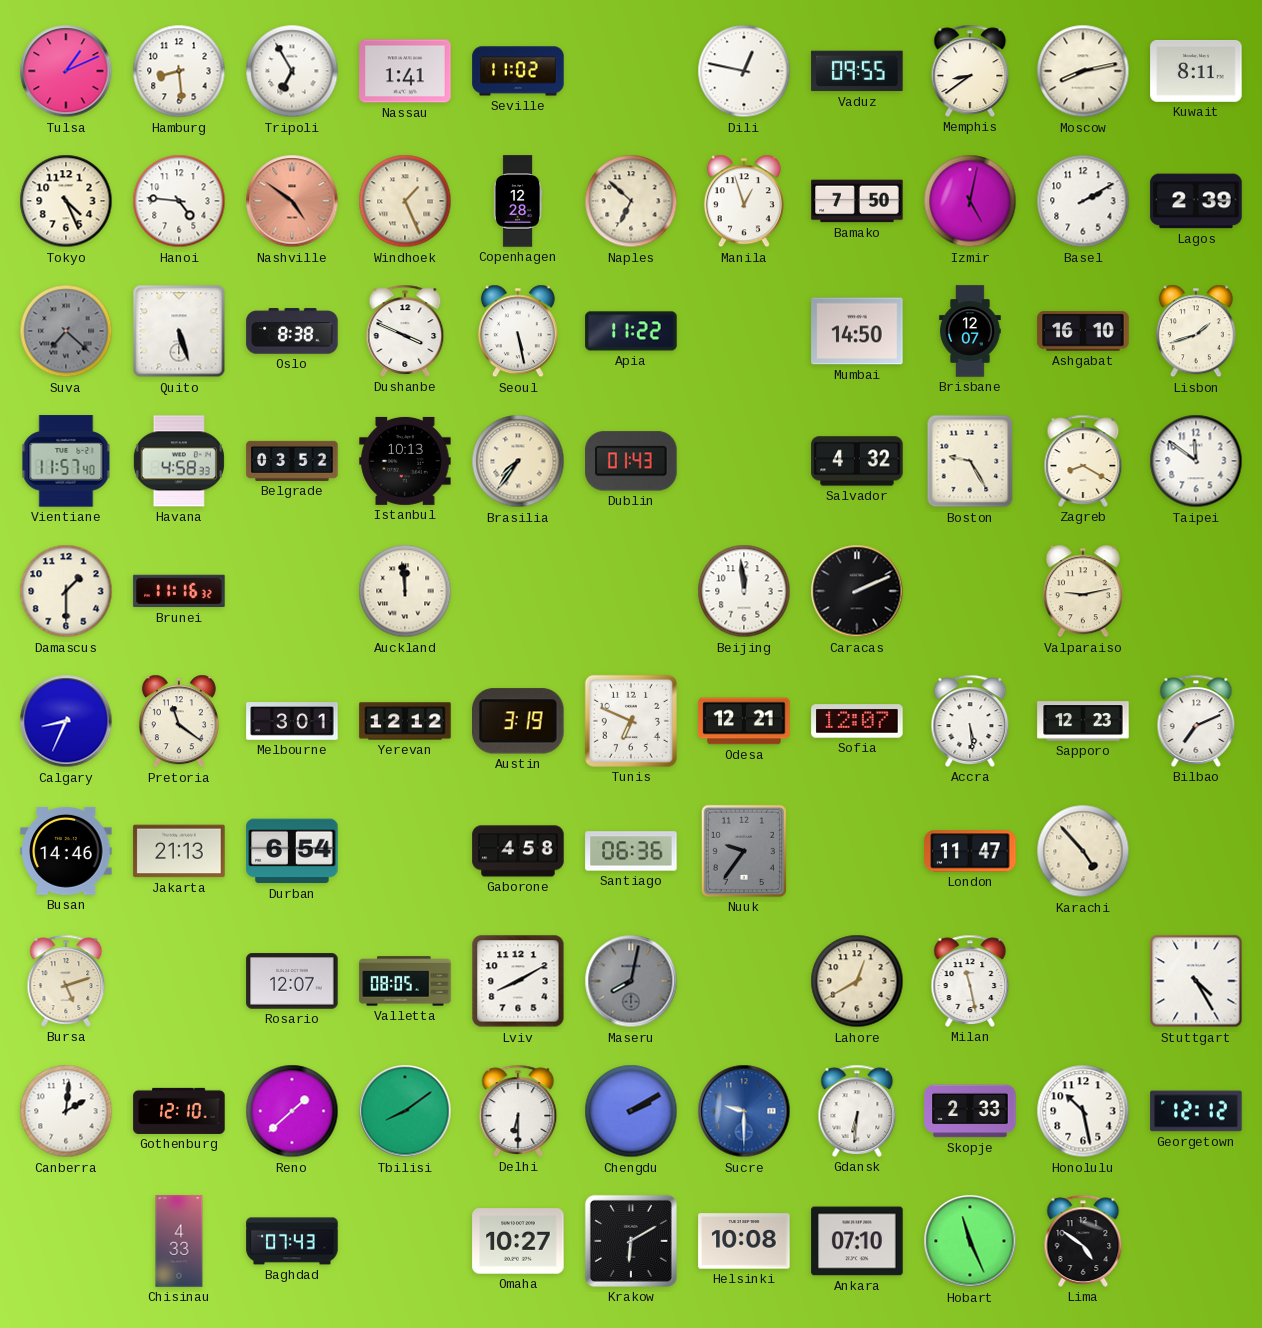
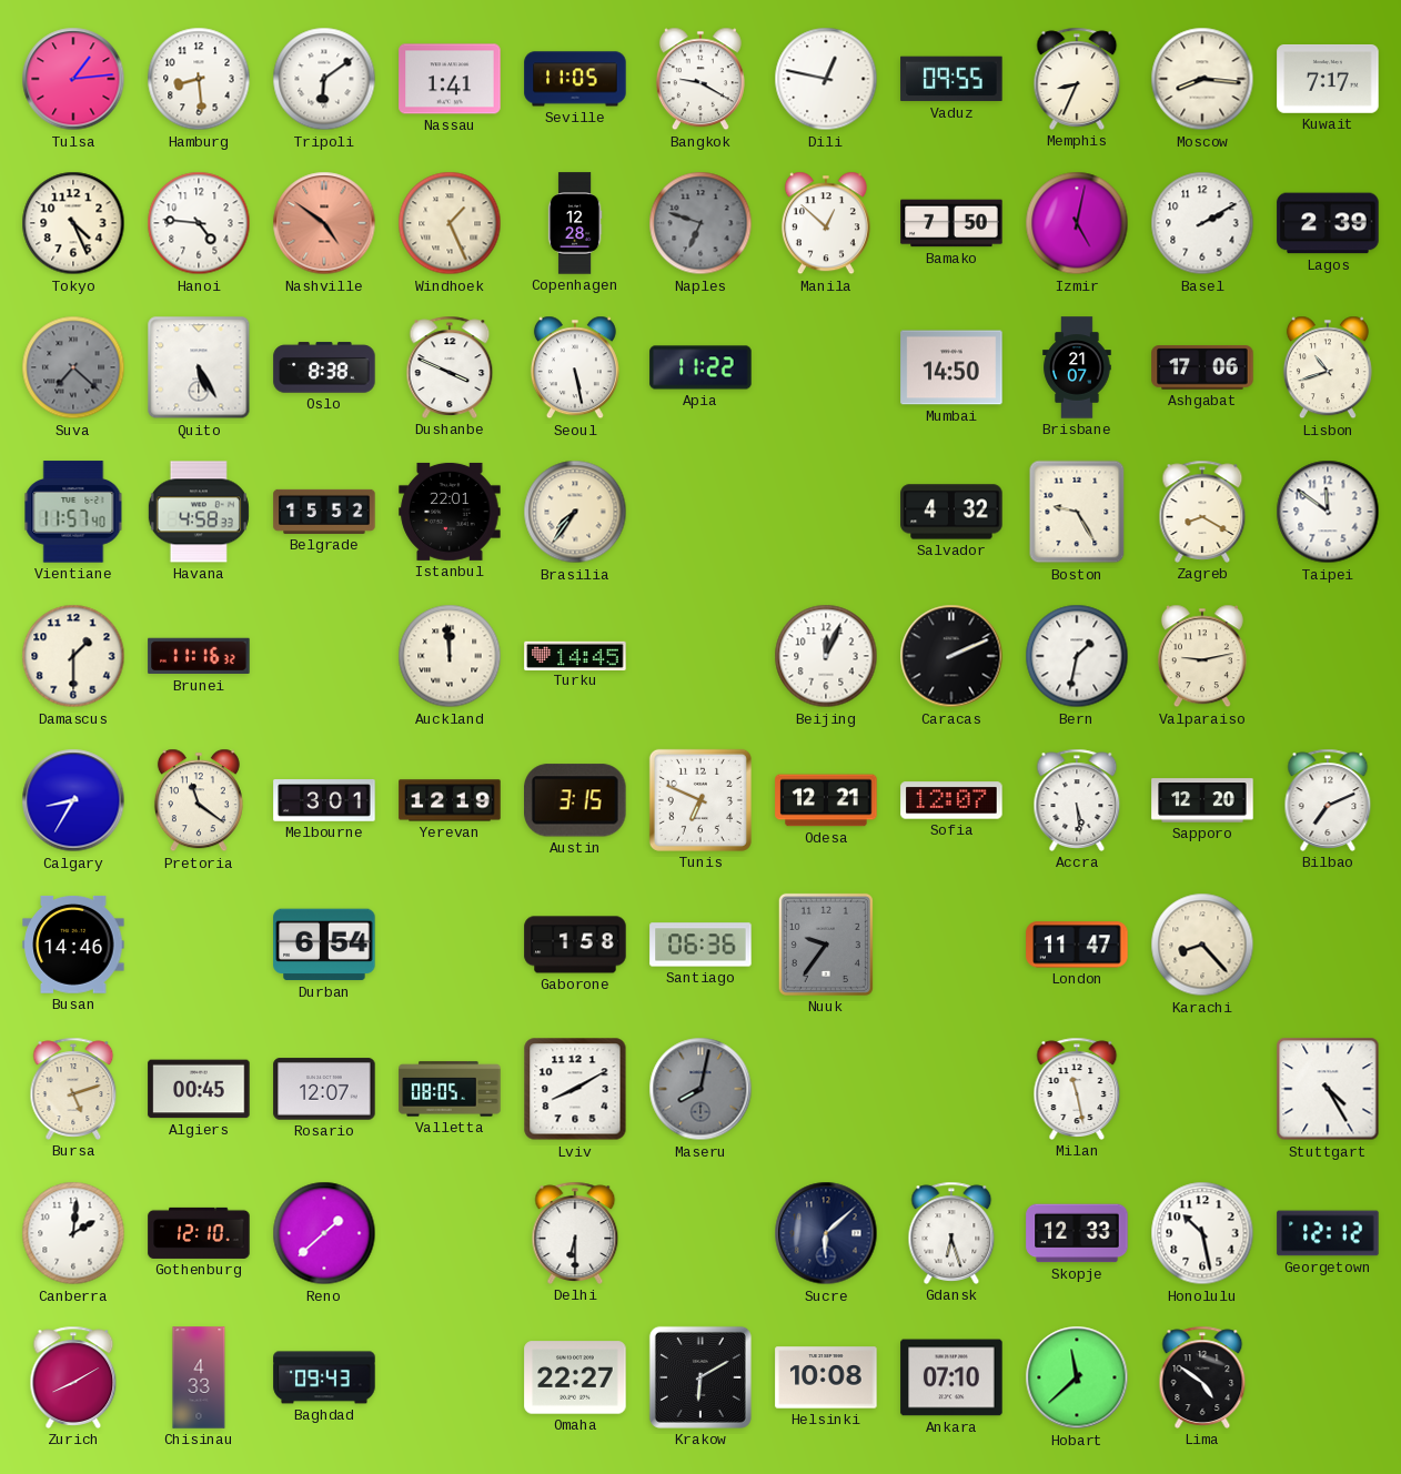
Tulsa: 1:11 -> 1:14
Tripoli: 6:55 -> 6:09
Seville: 11:02 -> 11:05
Bangkok: none -> 9:20
Memphis: 8:39 -> 8:34
Moscow: 8:13 -> 8:16
Kuwait: 8:11 -> 7:17
Naples: 6:52 -> 6:48
Naples dial: cream -> grey
Manila: 12:57 -> 12:52
Quito: 5:27 -> 5:25
Brisbane: 12:07 -> 21:07
Ashgabat: 16:10 -> 17:06
Lisbon: 1:42 -> 10:42
Belgrade: 03:52 -> 15:52
Istanbul: 10:13 -> 22:01
Dublin: 01:43 -> none
Turku: none -> 14:45
Beijing: 11:59 -> 12:04
Bern: none -> 1:32
Calgary: 8:34 -> 8:35
Yerevan: 12:12 -> 12:19
Austin: 3:19 -> 3:15
Sapporo: 12:23 -> 12:20
Jakarta: 21:13 -> none
Gaborone: 4:58 -> 1:58
Karachi: 4:53 -> 8:23
Algiers: none -> 00:45
Lahore: 12:40 -> none
Tbilisi: 8:09 -> none
Chengdu: 2:10 -> none
Sucre: 9:30 -> 6:08
Sucre dial: blue -> navy
Gdansk: 6:31 -> 6:27
Skopje: 2:33 -> 12:33
Zurich: none -> 8:10
Baghdad: 07:43 -> 09:43
Omaha: 10:27 -> 22:27
Hobart: 11:26 -> 11:38
